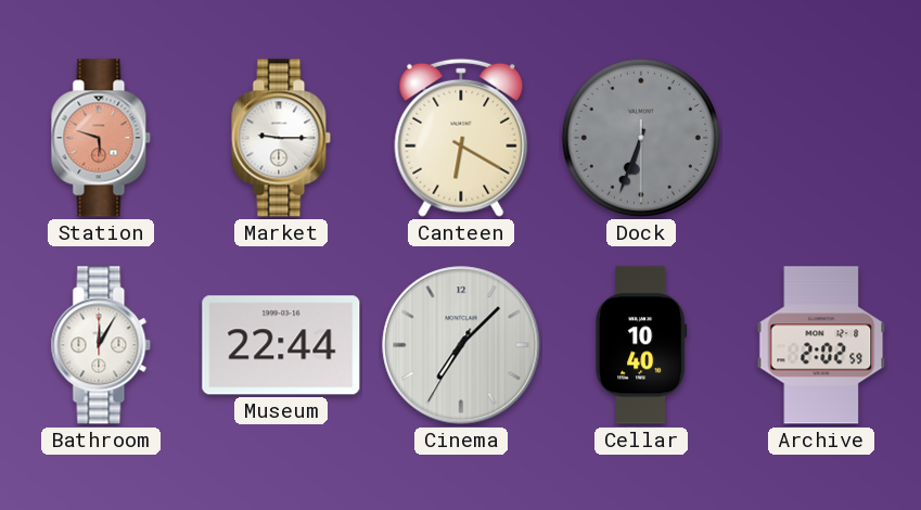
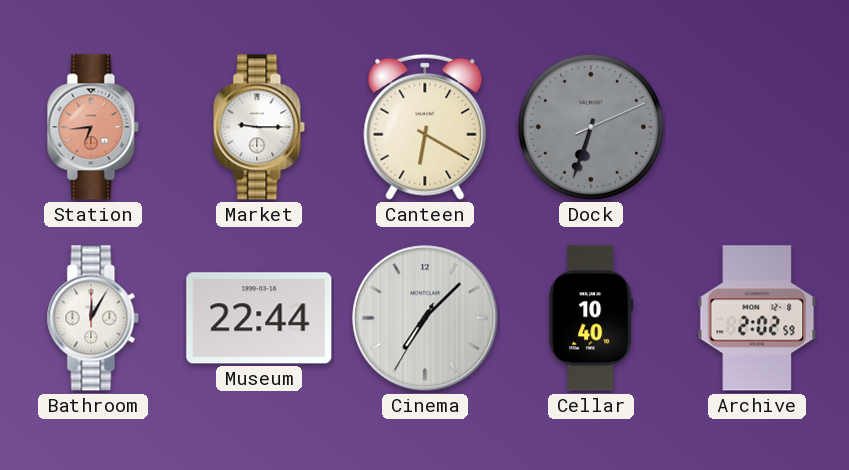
Station: 5:48 -> 6:44
Dock: 6:33:30 -> 6:33:11
